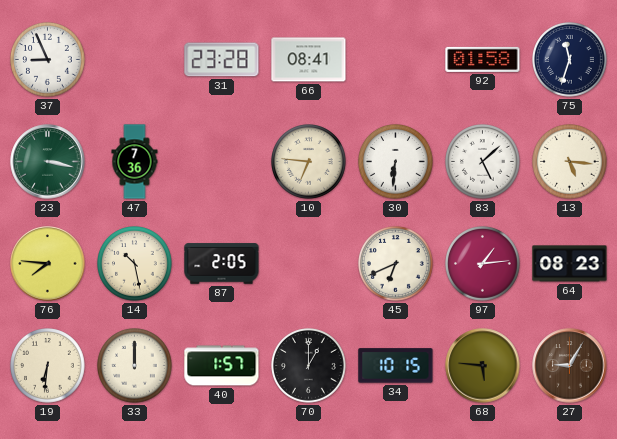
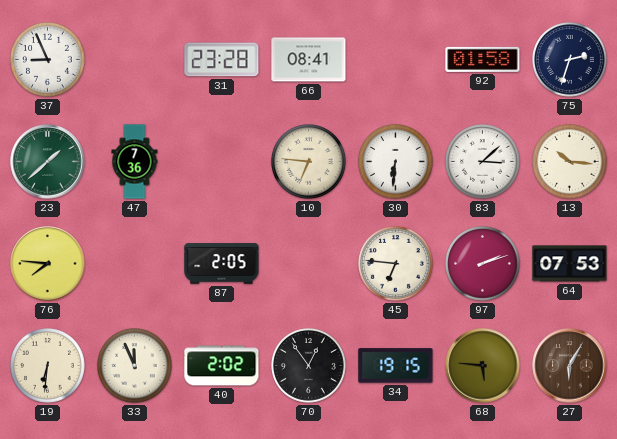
75: 11:33 -> 2:33
23: 3:17 -> 1:38
83: 5:08 -> 3:08
13: 5:16 -> 10:16
14: 10:28 -> none
45: 6:41 -> 6:46
97: 1:14 -> 2:12
64: 08:23 -> 07:53
33: 12:00 -> 11:56
40: 1:57 -> 2:02
70: 1:00 -> 12:54
34: 10:15 -> 19:15
27: 9:05 -> 6:05
